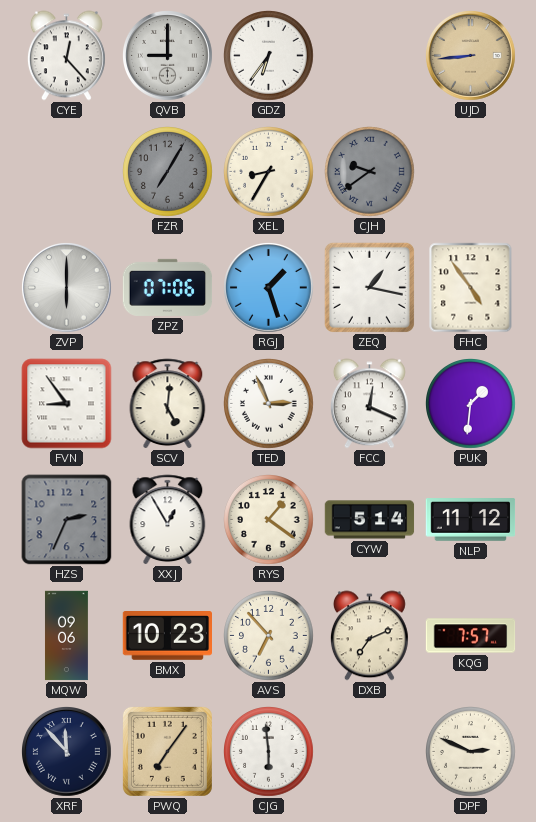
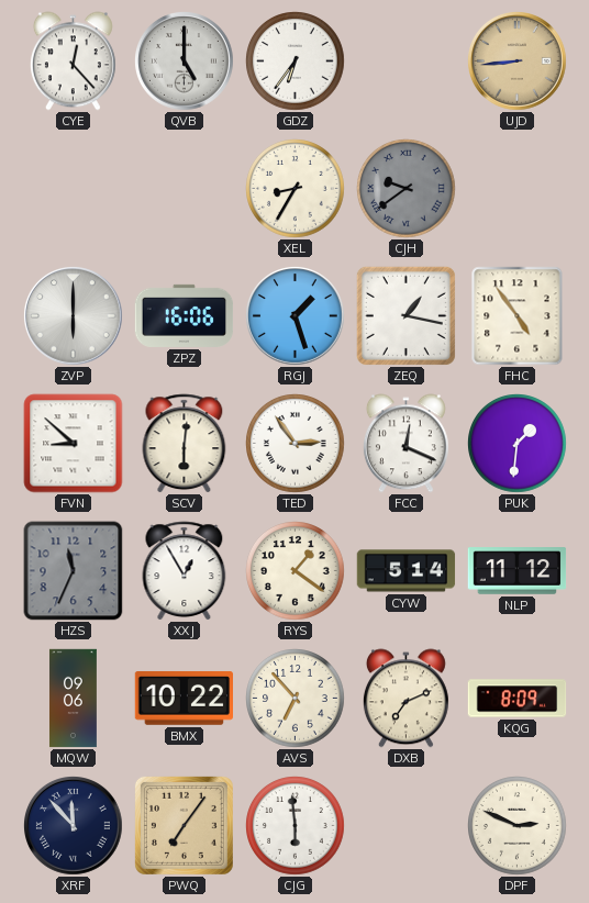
QVB: 9:00 -> 5:00
FZR: 7:05 -> none
ZPZ: 07:06 -> 16:06
FVN: 8:54 -> 8:52
SCV: 5:01 -> 6:01
TED: 2:56 -> 2:54
HZS: 2:34 -> 11:34
BMX: 10:23 -> 10:22
KQG: 7:57 -> 8:09
